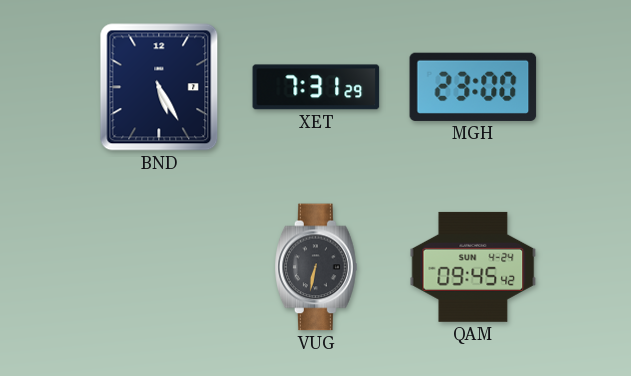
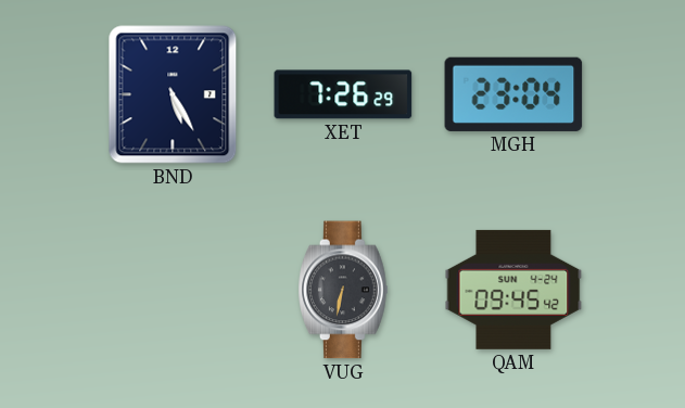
XET: 7:31 -> 7:26
MGH: 23:00 -> 23:04
